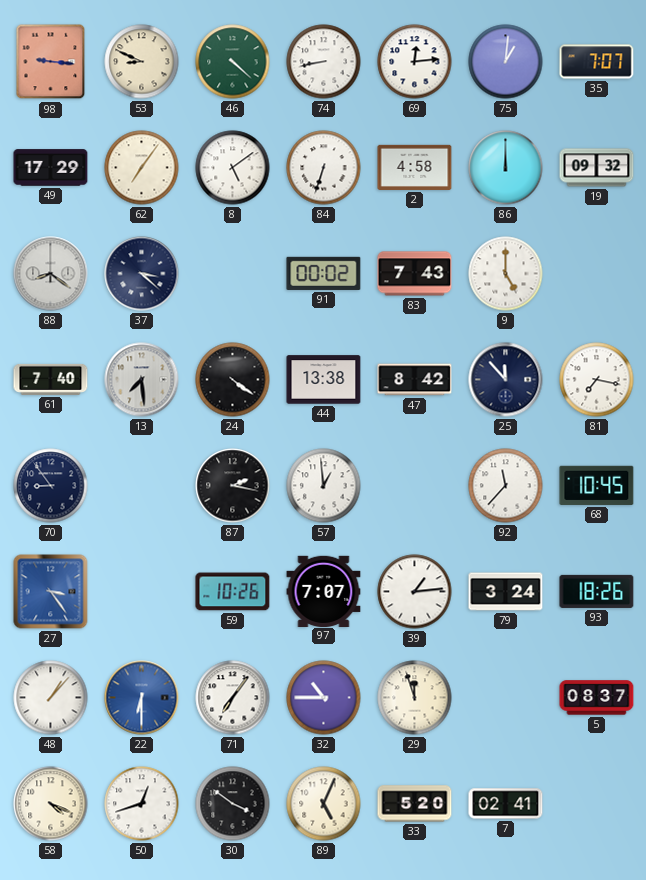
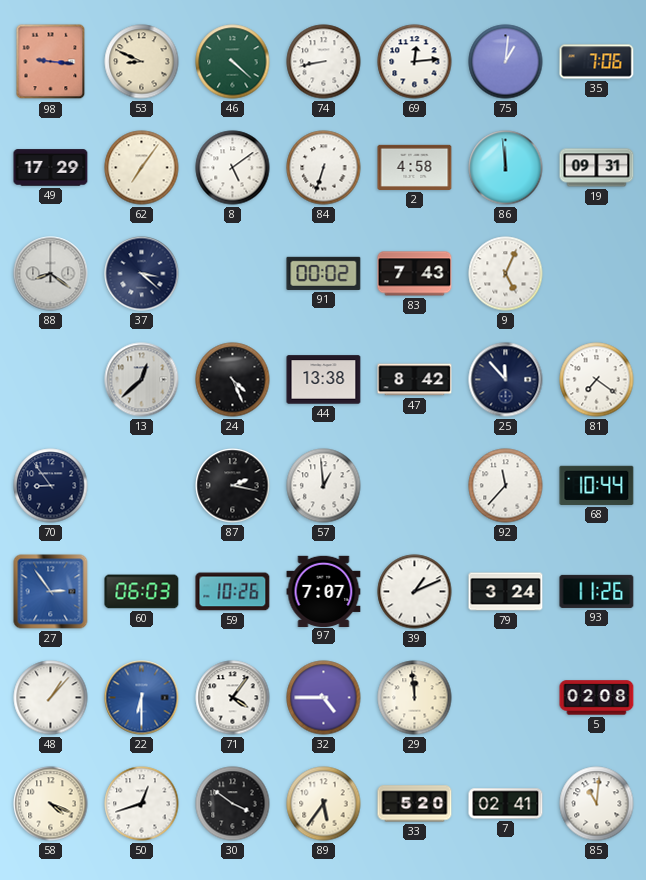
35: 7:07 -> 7:06
86: 12:00 -> 11:59
19: 09:32 -> 09:31
9: 5:00 -> 5:04
61: 7:40 -> none
13: 7:29 -> 12:38
24: 4:21 -> 4:26
81: 7:17 -> 7:21
68: 10:45 -> 10:44
27: 3:24 -> 2:54
60: none -> 06:03
39: 1:14 -> 1:11
93: 18:26 -> 11:26
71: 7:06 -> 4:06
32: 10:45 -> 4:45
29: 11:57 -> 11:59
5: 08:37 -> 02:08
89: 5:04 -> 5:36
85: none -> 11:01
